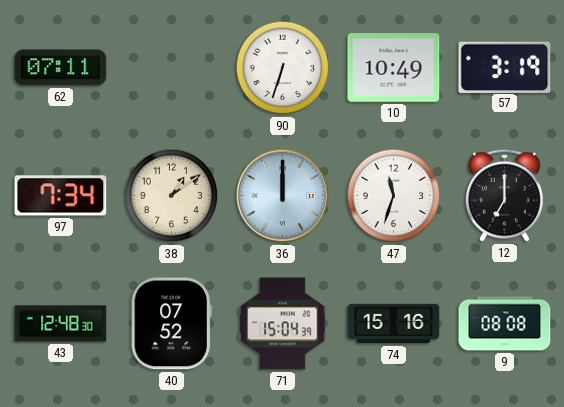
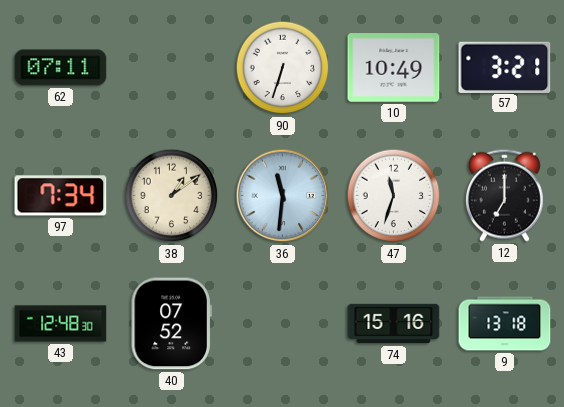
57: 3:19 -> 3:21
36: 12:00 -> 11:31
71: 15:04 -> none
9: 08:08 -> 13:18
